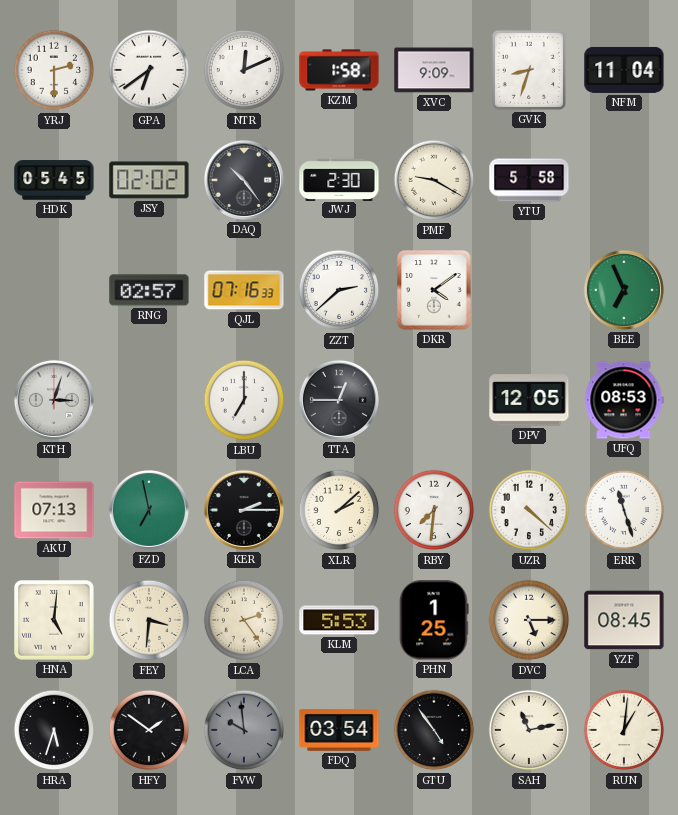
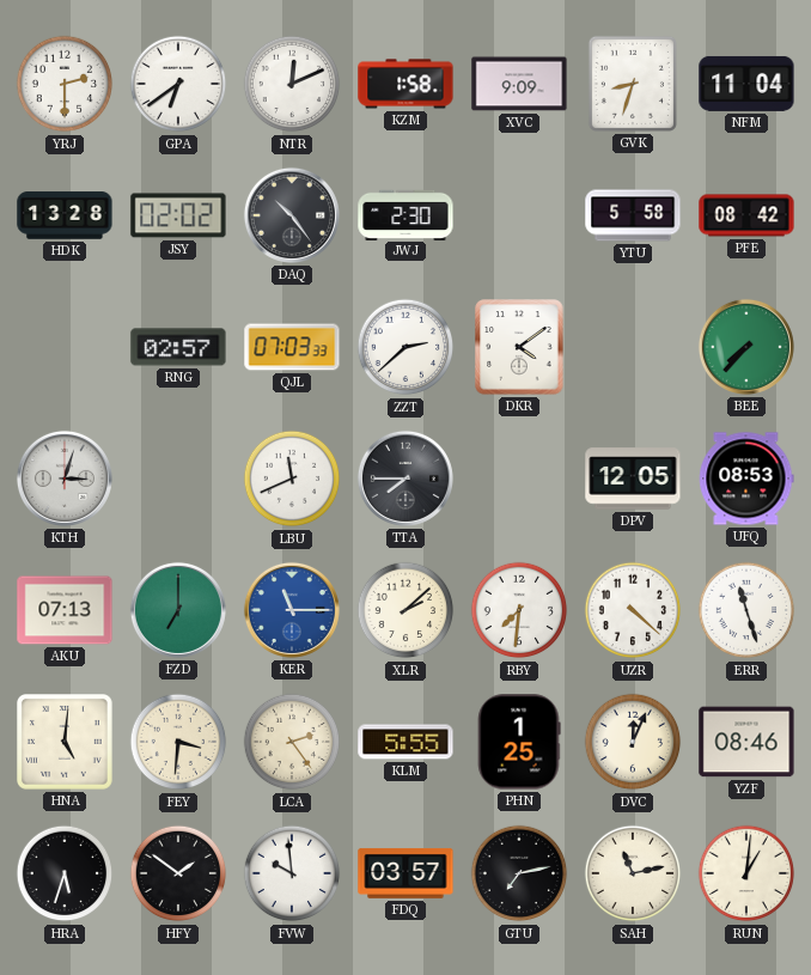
HDK: 05:45 -> 13:28
PMF: 9:20 -> none
PFE: none -> 08:42
QJL: 07:16 -> 07:03
BEE: 6:56 -> 7:37
LBU: 7:00 -> 11:41
TTA: 12:45 -> 7:45
FZD: 6:58 -> 7:00
KER: 2:15 -> 11:15
KER dial: black -> blue
KLM: 5:53 -> 5:55
DVC: 5:15 -> 12:04
YZF: 08:45 -> 08:46
FVW dial: grey -> white
FDQ: 03:54 -> 03:57
GTU: 4:54 -> 7:13
